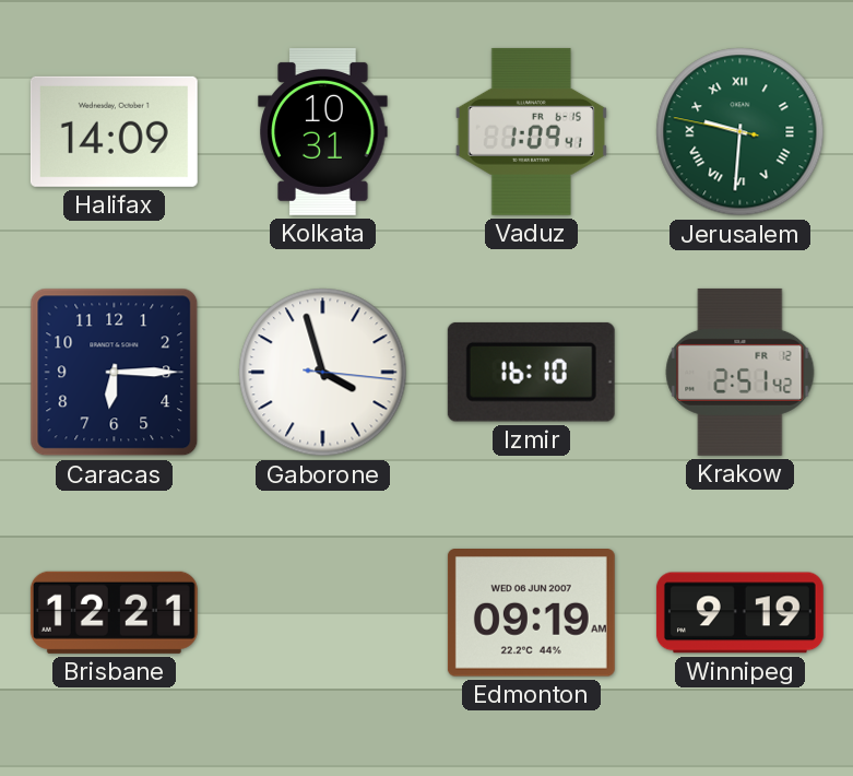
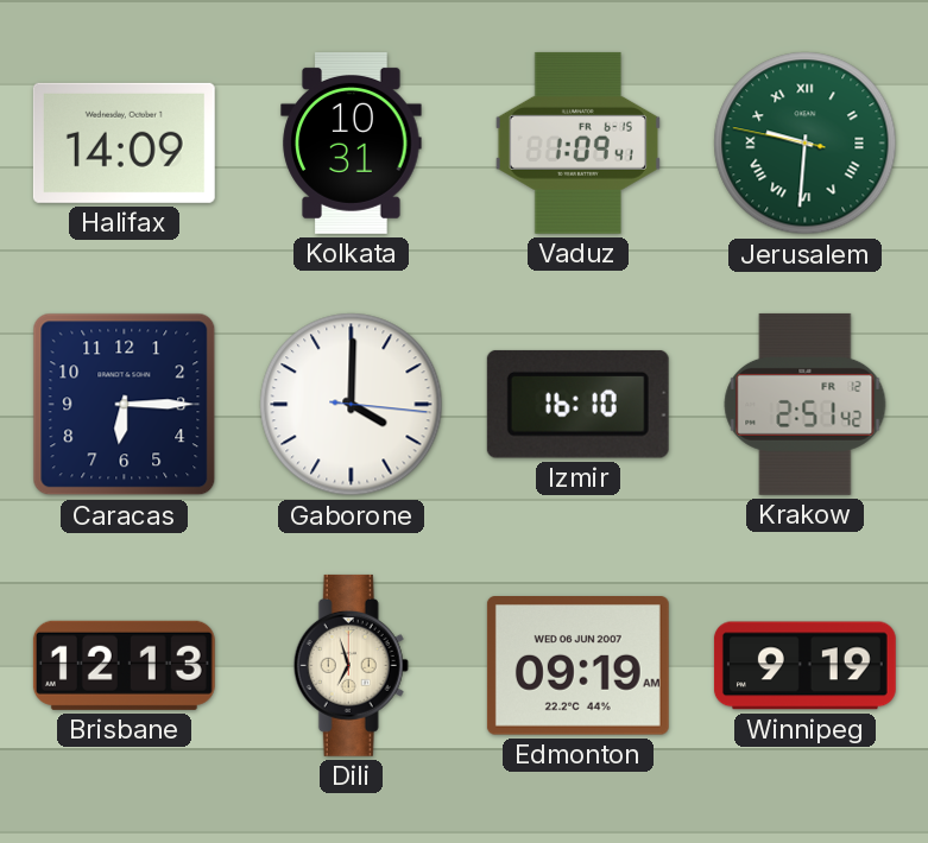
Gaborone: 3:57 -> 4:00
Brisbane: 12:21 -> 12:13
Dili: none -> 6:57
